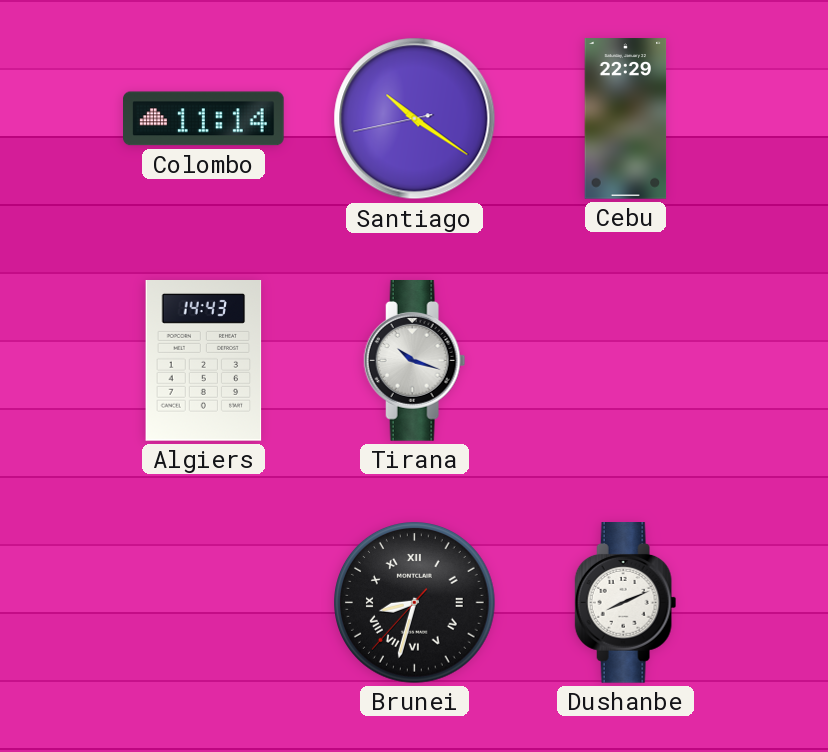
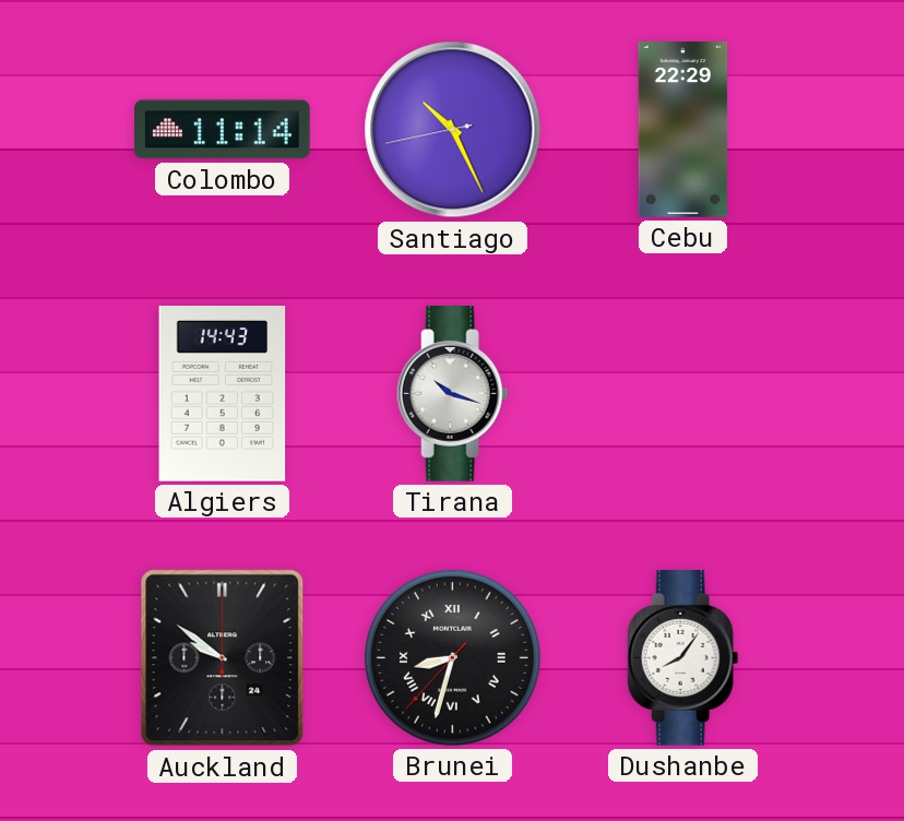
Santiago: 10:20 -> 10:25
Auckland: none -> 9:51
Dushanbe: 8:11 -> 8:06
